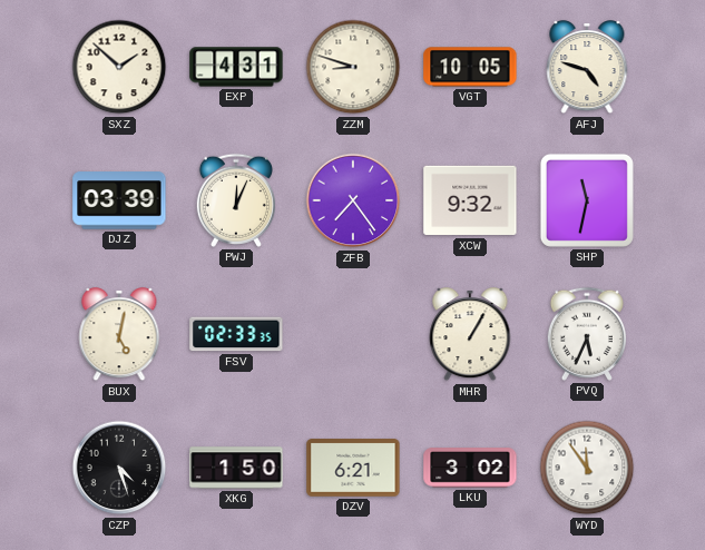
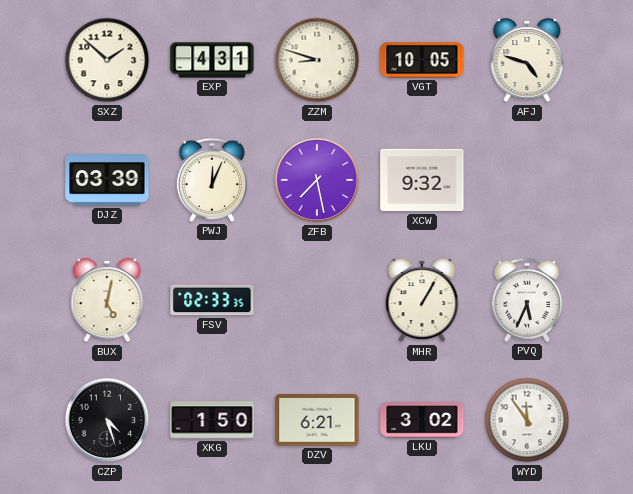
ZFB: 7:24 -> 7:28
SHP: 11:32 -> none
